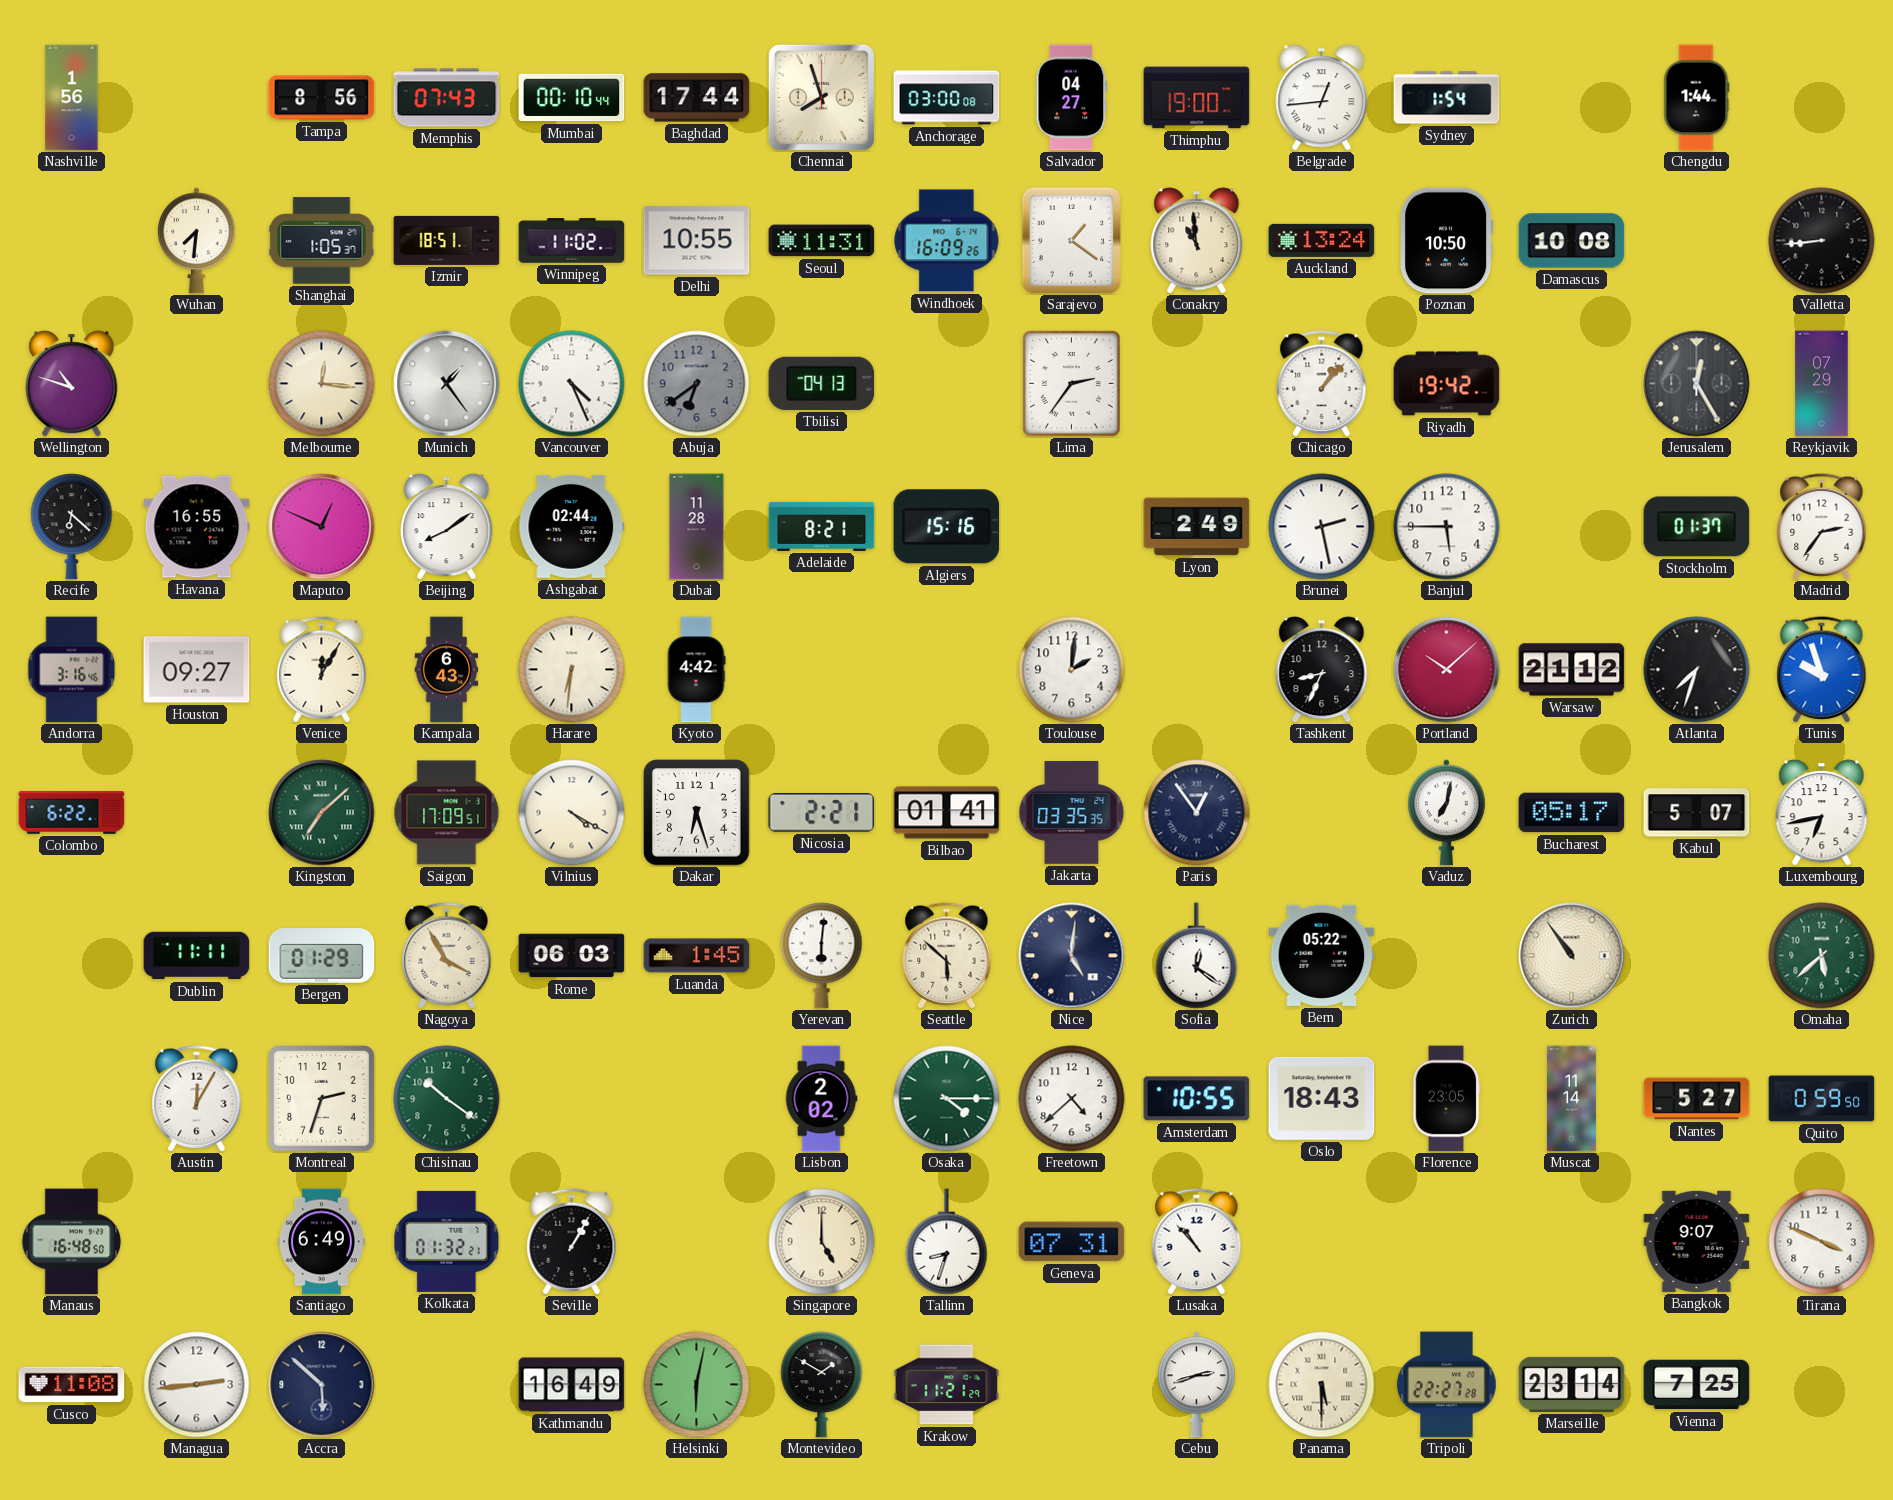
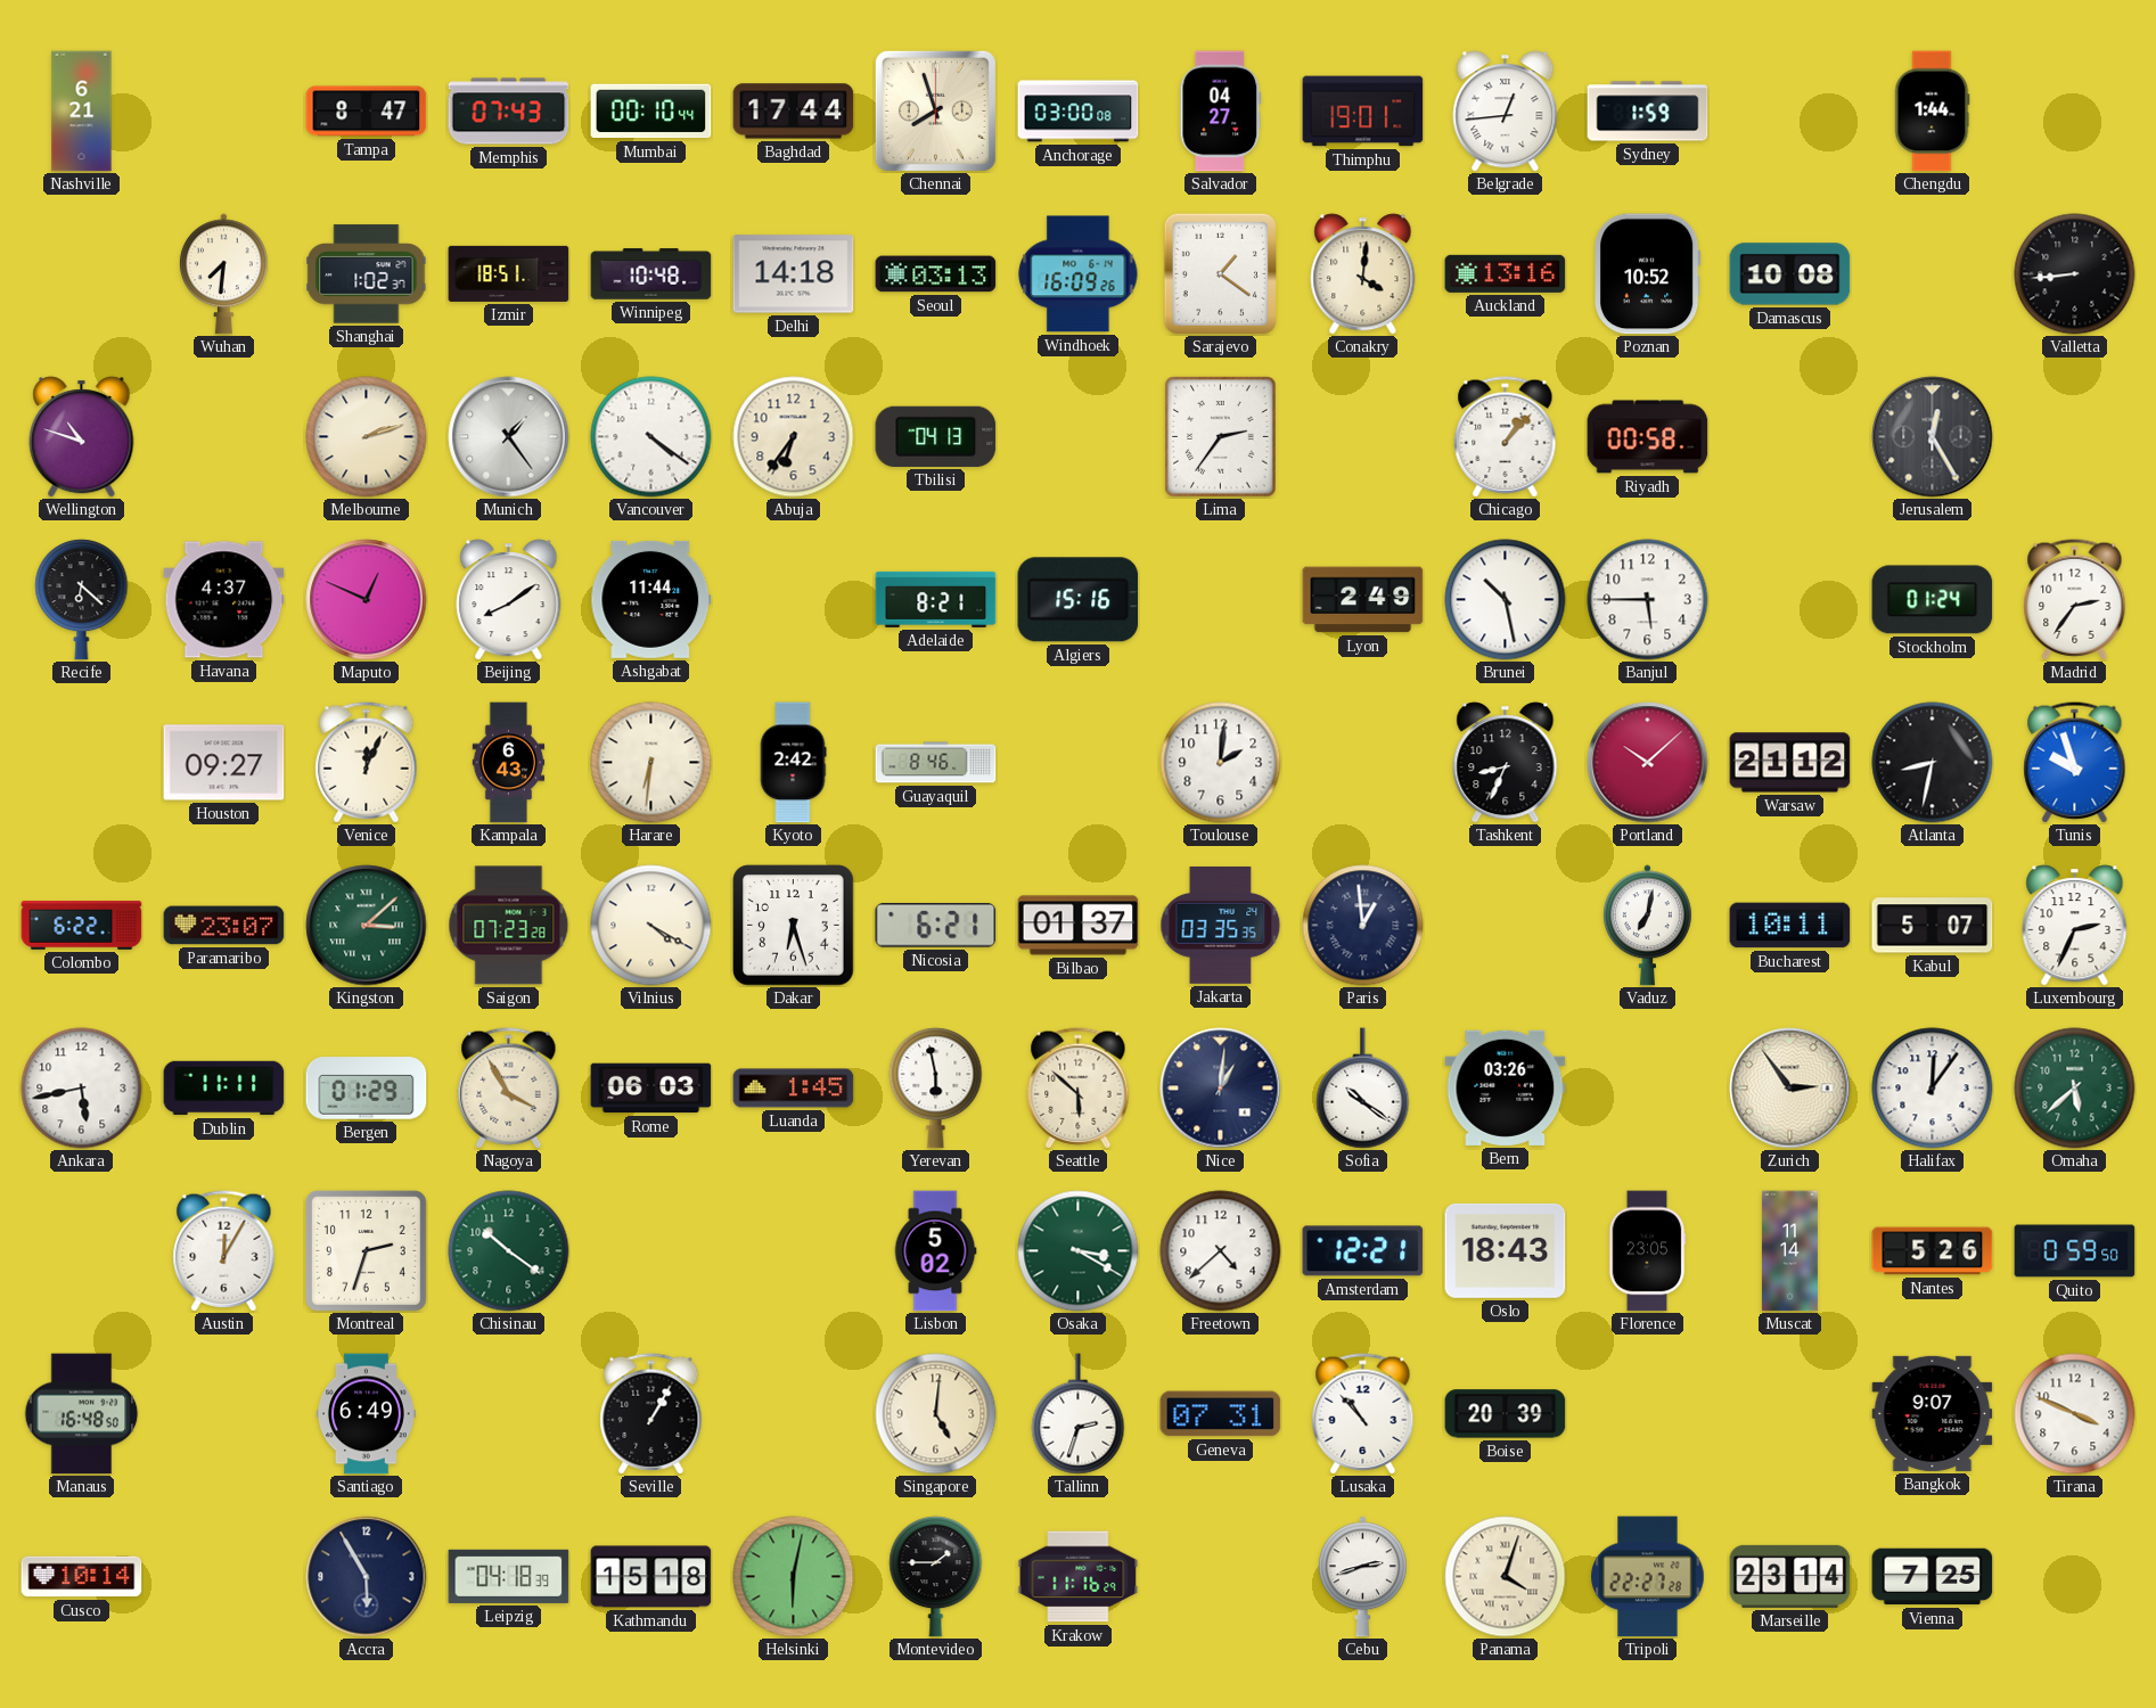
Nashville: 1:56 -> 6:21
Tampa: 8:56 -> 8:47
Thimphu: 19:00 -> 19:01
Sydney: 1:54 -> 1:59
Shanghai: 1:05 -> 1:02
Winnipeg: 11:02 -> 10:48
Delhi: 10:55 -> 14:18
Seoul: 11:31 -> 03:13
Conakry: 10:59 -> 4:01
Auckland: 13:24 -> 13:16
Poznan: 10:50 -> 10:52
Melbourne: 12:16 -> 2:12
Vancouver: 4:26 -> 4:21
Abuja: 6:39 -> 6:36
Abuja dial: grey -> cream
Riyadh: 19:42 -> 00:58
Reykjavik: 07:29 -> none
Havana: 16:55 -> 4:37
Ashgabat: 02:44 -> 11:44
Dubai: 11:28 -> none
Brunei: 2:28 -> 10:28
Stockholm: 01:37 -> 01:24
Andorra: 3:16 -> none
Venice: 12:05 -> 12:04
Kyoto: 4:42 -> 2:42
Guayaquil: none -> 8:46
Atlanta: 7:33 -> 8:32
Paramaribo: none -> 23:07
Kingston: 7:08 -> 3:08
Saigon: 17:09 -> 07:23
Nicosia: 2:21 -> 6:21
Bilbao: 01:41 -> 01:37
Paris: 12:54 -> 12:59
Bucharest: 05:17 -> 10:11
Luxembourg: 6:43 -> 2:34
Ankara: none -> 5:43
Yerevan: 6:01 -> 5:58
Nice: 5:01 -> 1:01
Sofia: 12:21 -> 10:21
Bern: 05:22 -> 03:26
Zurich: 10:54 -> 2:54
Halifax: none -> 12:06
Lisbon: 2:02 -> 5:02
Osaka: 4:15 -> 3:20
Amsterdam: 10:55 -> 12:21
Nantes: 5:27 -> 5:26
Kolkata: 01:32 -> none
Singapore: 5:00 -> 5:01
Tallinn: 8:33 -> 2:33
Boise: none -> 20:39
Cusco: 11:08 -> 10:14
Managua: 2:44 -> none
Accra: 5:52 -> 5:55
Leipzig: none -> 04:18
Kathmandu: 16:49 -> 15:18
Montevideo: 1:50 -> 1:45
Krakow: 11:21 -> 11:16
Panama: 5:30 -> 4:03
